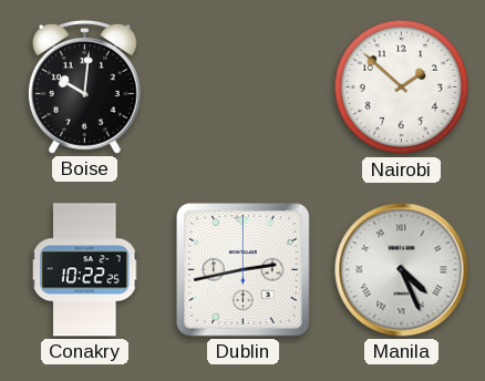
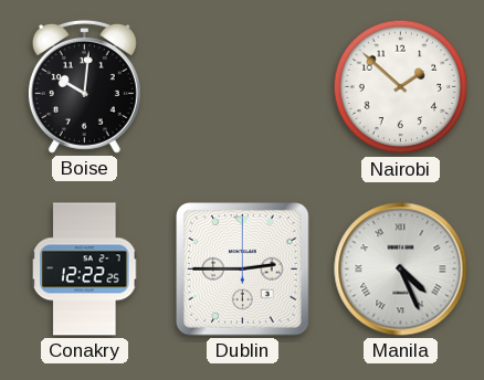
Conakry: 10:22 -> 12:22
Dublin: 2:43 -> 2:45
